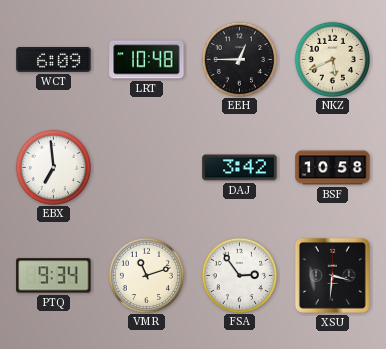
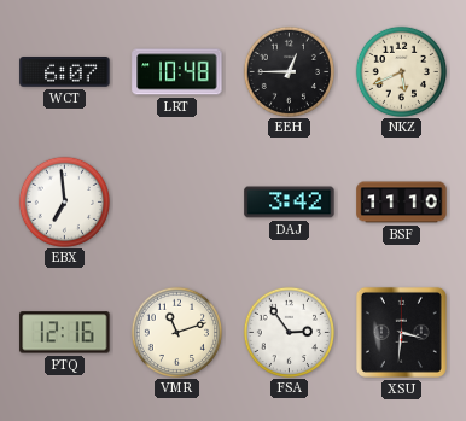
WCT: 6:09 -> 6:07
BSF: 10:58 -> 11:10
PTQ: 9:34 -> 12:16
